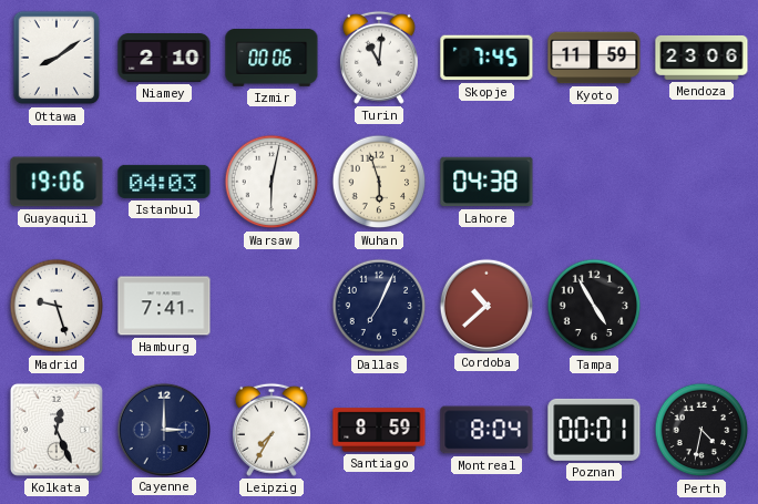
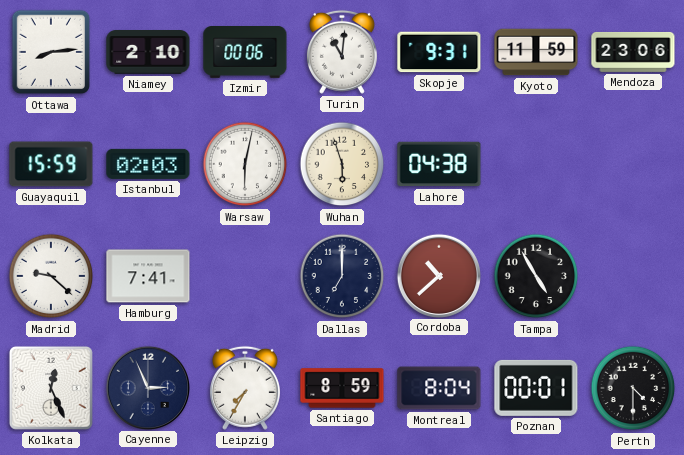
Ottawa: 8:09 -> 8:14
Skopje: 7:45 -> 9:31
Guayaquil: 19:06 -> 15:59
Istanbul: 04:03 -> 02:03
Madrid: 9:27 -> 9:22
Dallas: 7:04 -> 7:00
Cayenne: 3:00 -> 2:56
Perth: 4:32 -> 4:30
